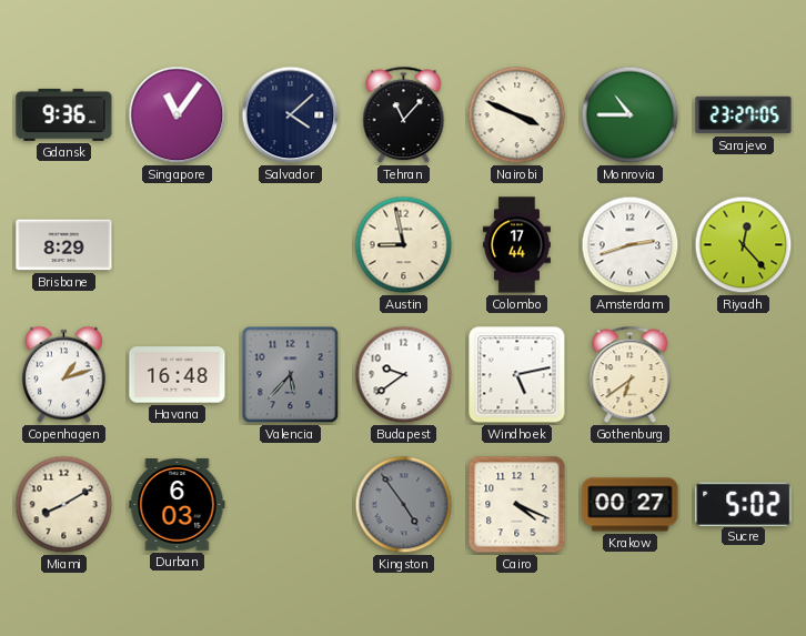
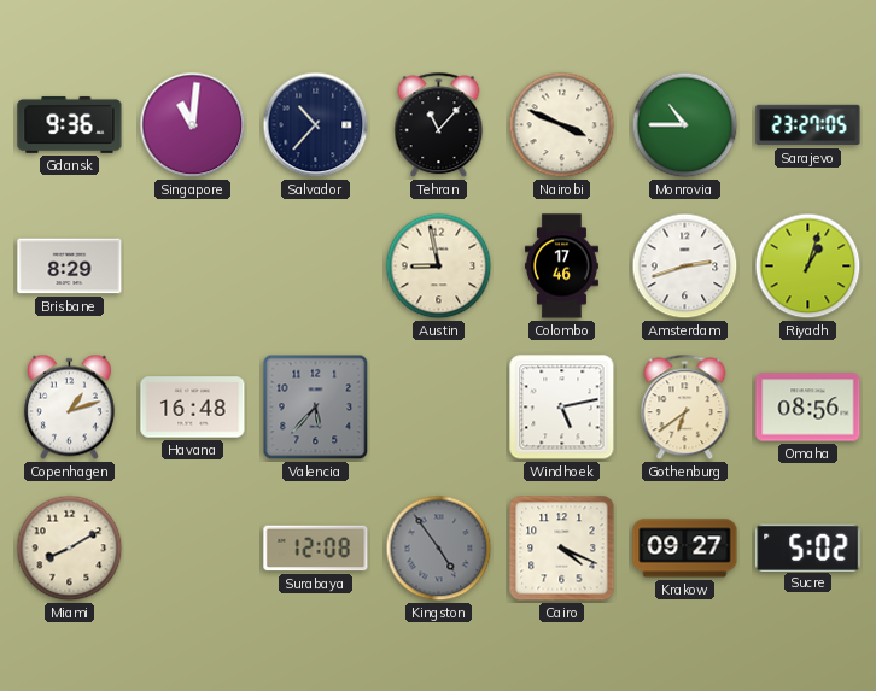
Singapore: 11:06 -> 11:01
Salvador: 4:08 -> 10:37
Colombo: 17:44 -> 17:46
Riyadh: 12:23 -> 1:03
Budapest: 9:39 -> none
Omaha: none -> 08:56
Durban: 6:03 -> none
Surabaya: none -> 12:08
Krakow: 00:27 -> 09:27
